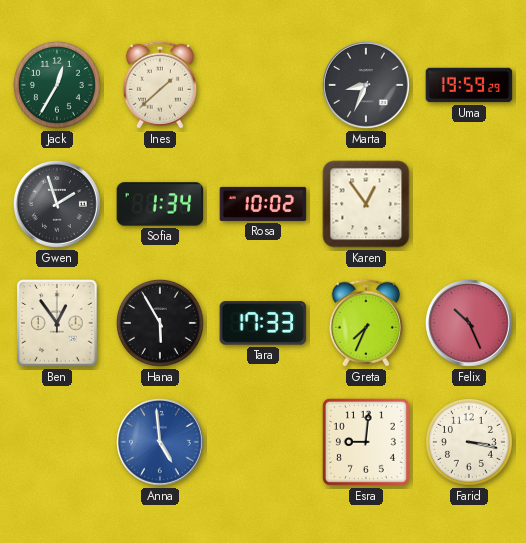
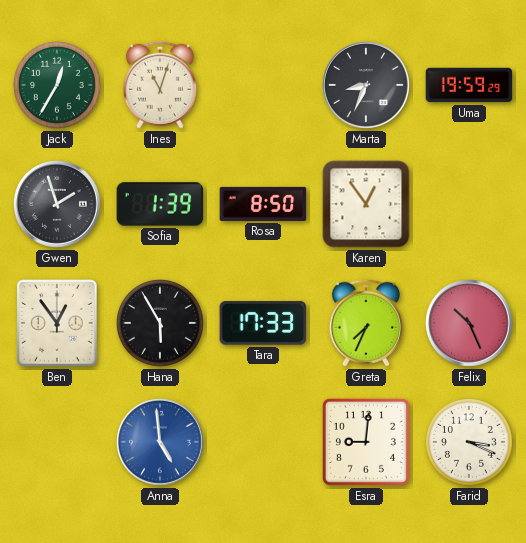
Ines: 1:38 -> 11:03
Sofia: 1:34 -> 1:39
Rosa: 10:02 -> 8:50
Farid: 3:17 -> 3:19
